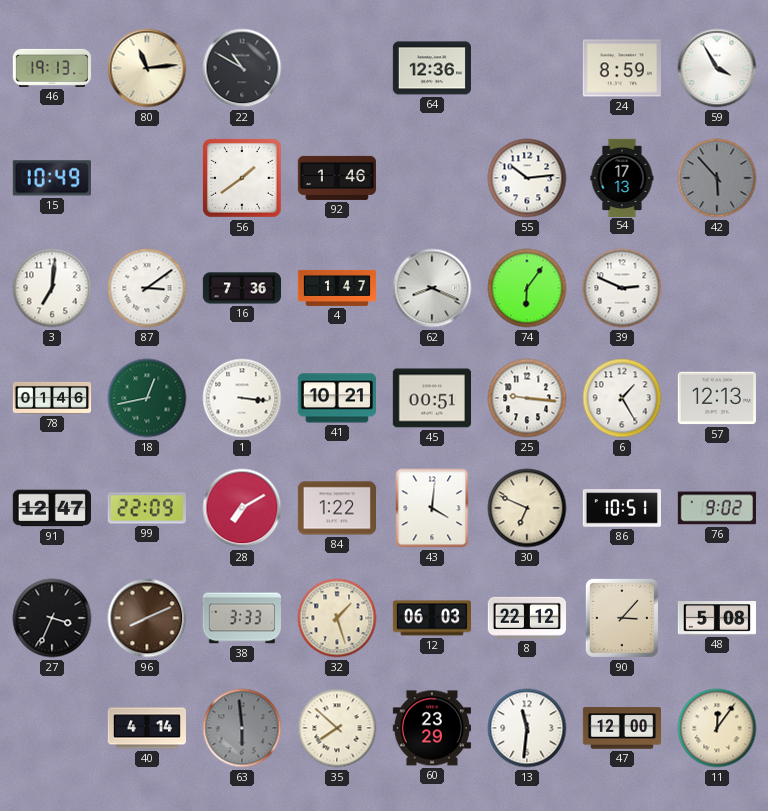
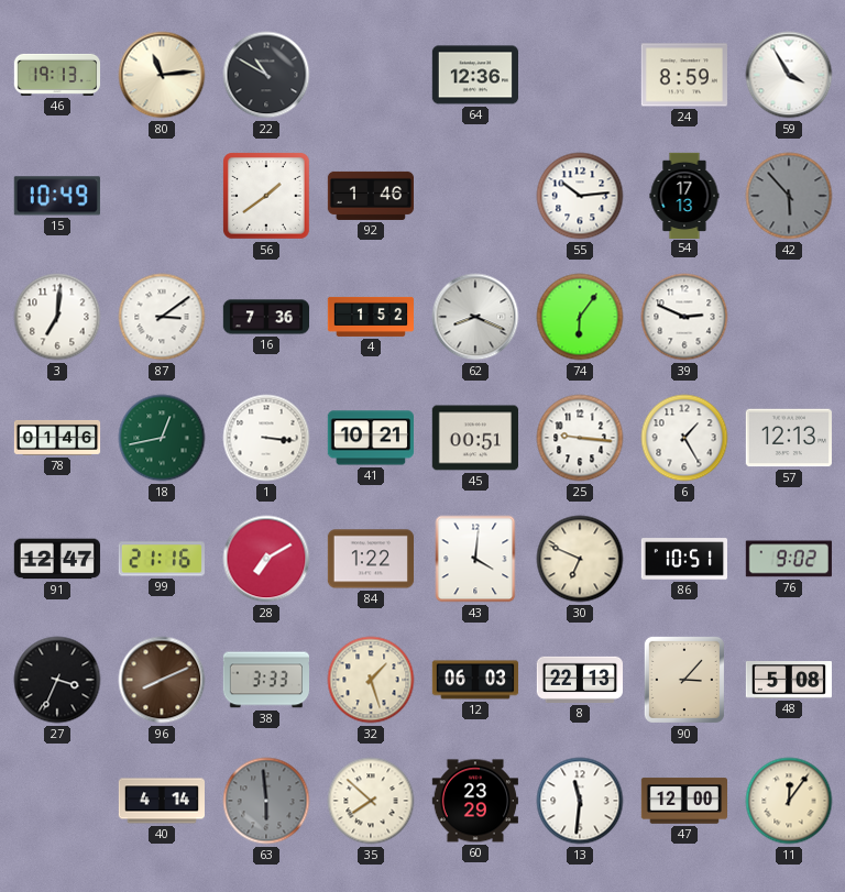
4: 1:47 -> 1:52
99: 22:09 -> 21:16
8: 22:12 -> 22:13
